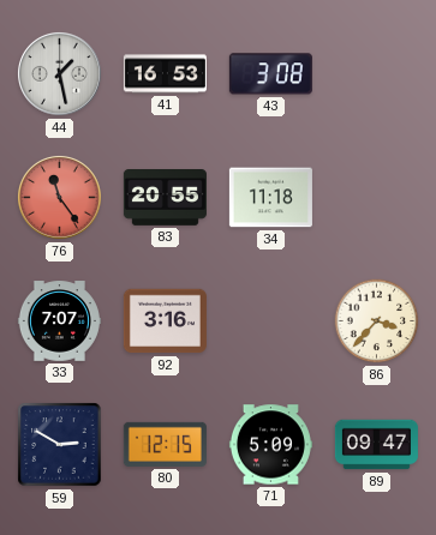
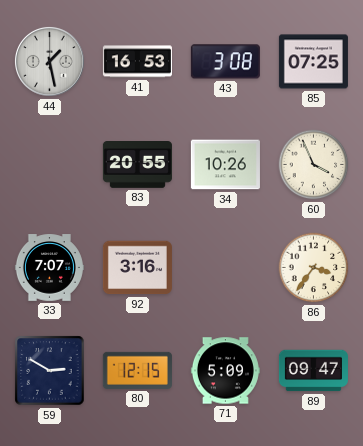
85: none -> 07:25
76: 11:24 -> none
34: 11:18 -> 10:26
60: none -> 3:56
86: 3:37 -> 3:36
